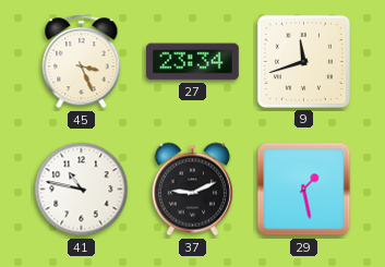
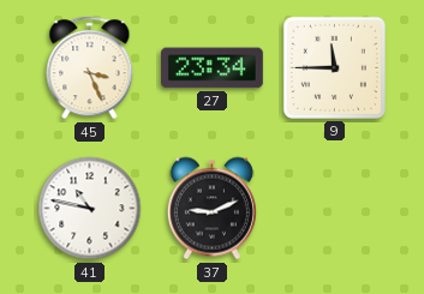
9: 11:42 -> 11:45
29: 1:28 -> none
